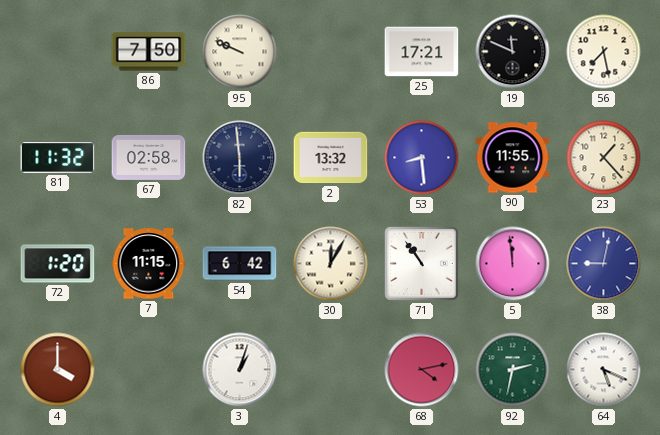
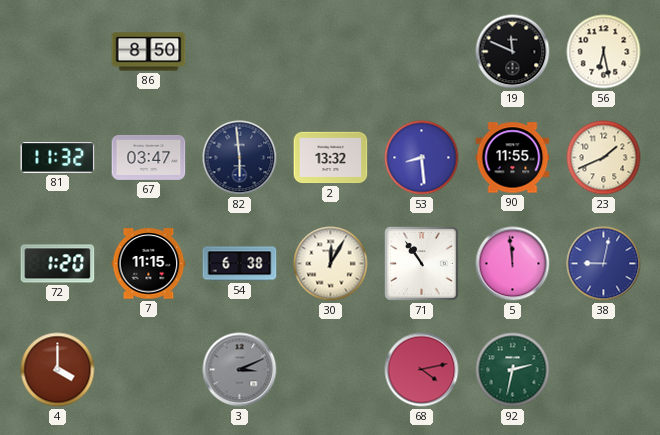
86: 7:50 -> 8:50
95: 9:49 -> none
25: 17:21 -> none
56: 7:28 -> 6:28
67: 02:58 -> 03:47
23: 1:23 -> 1:41
54: 6:42 -> 6:38
3: 1:03 -> 3:11
3 dial: white -> grey
64: 5:19 -> none
